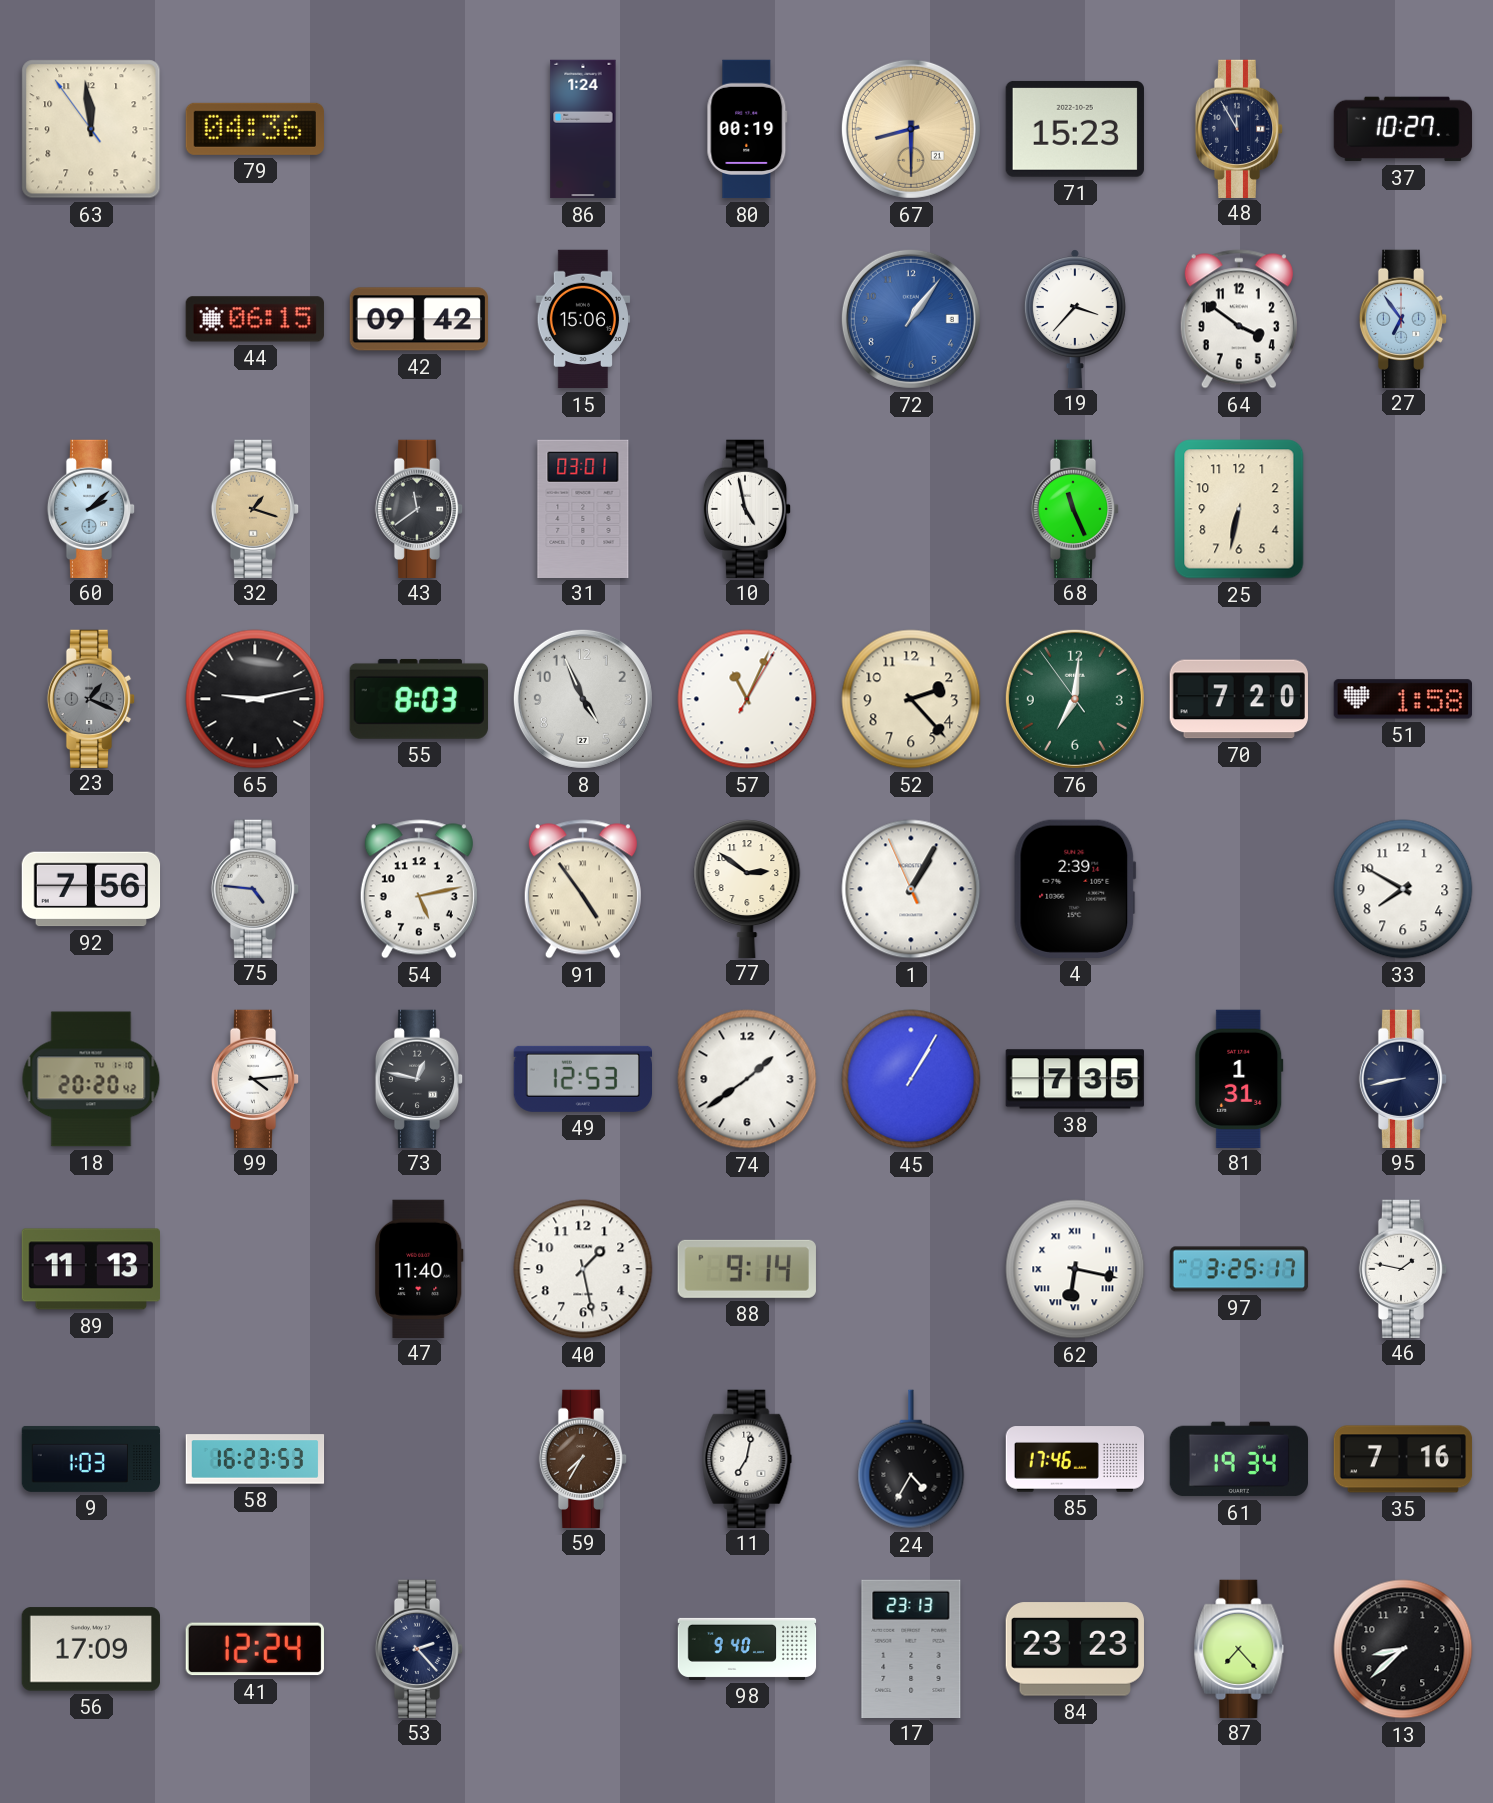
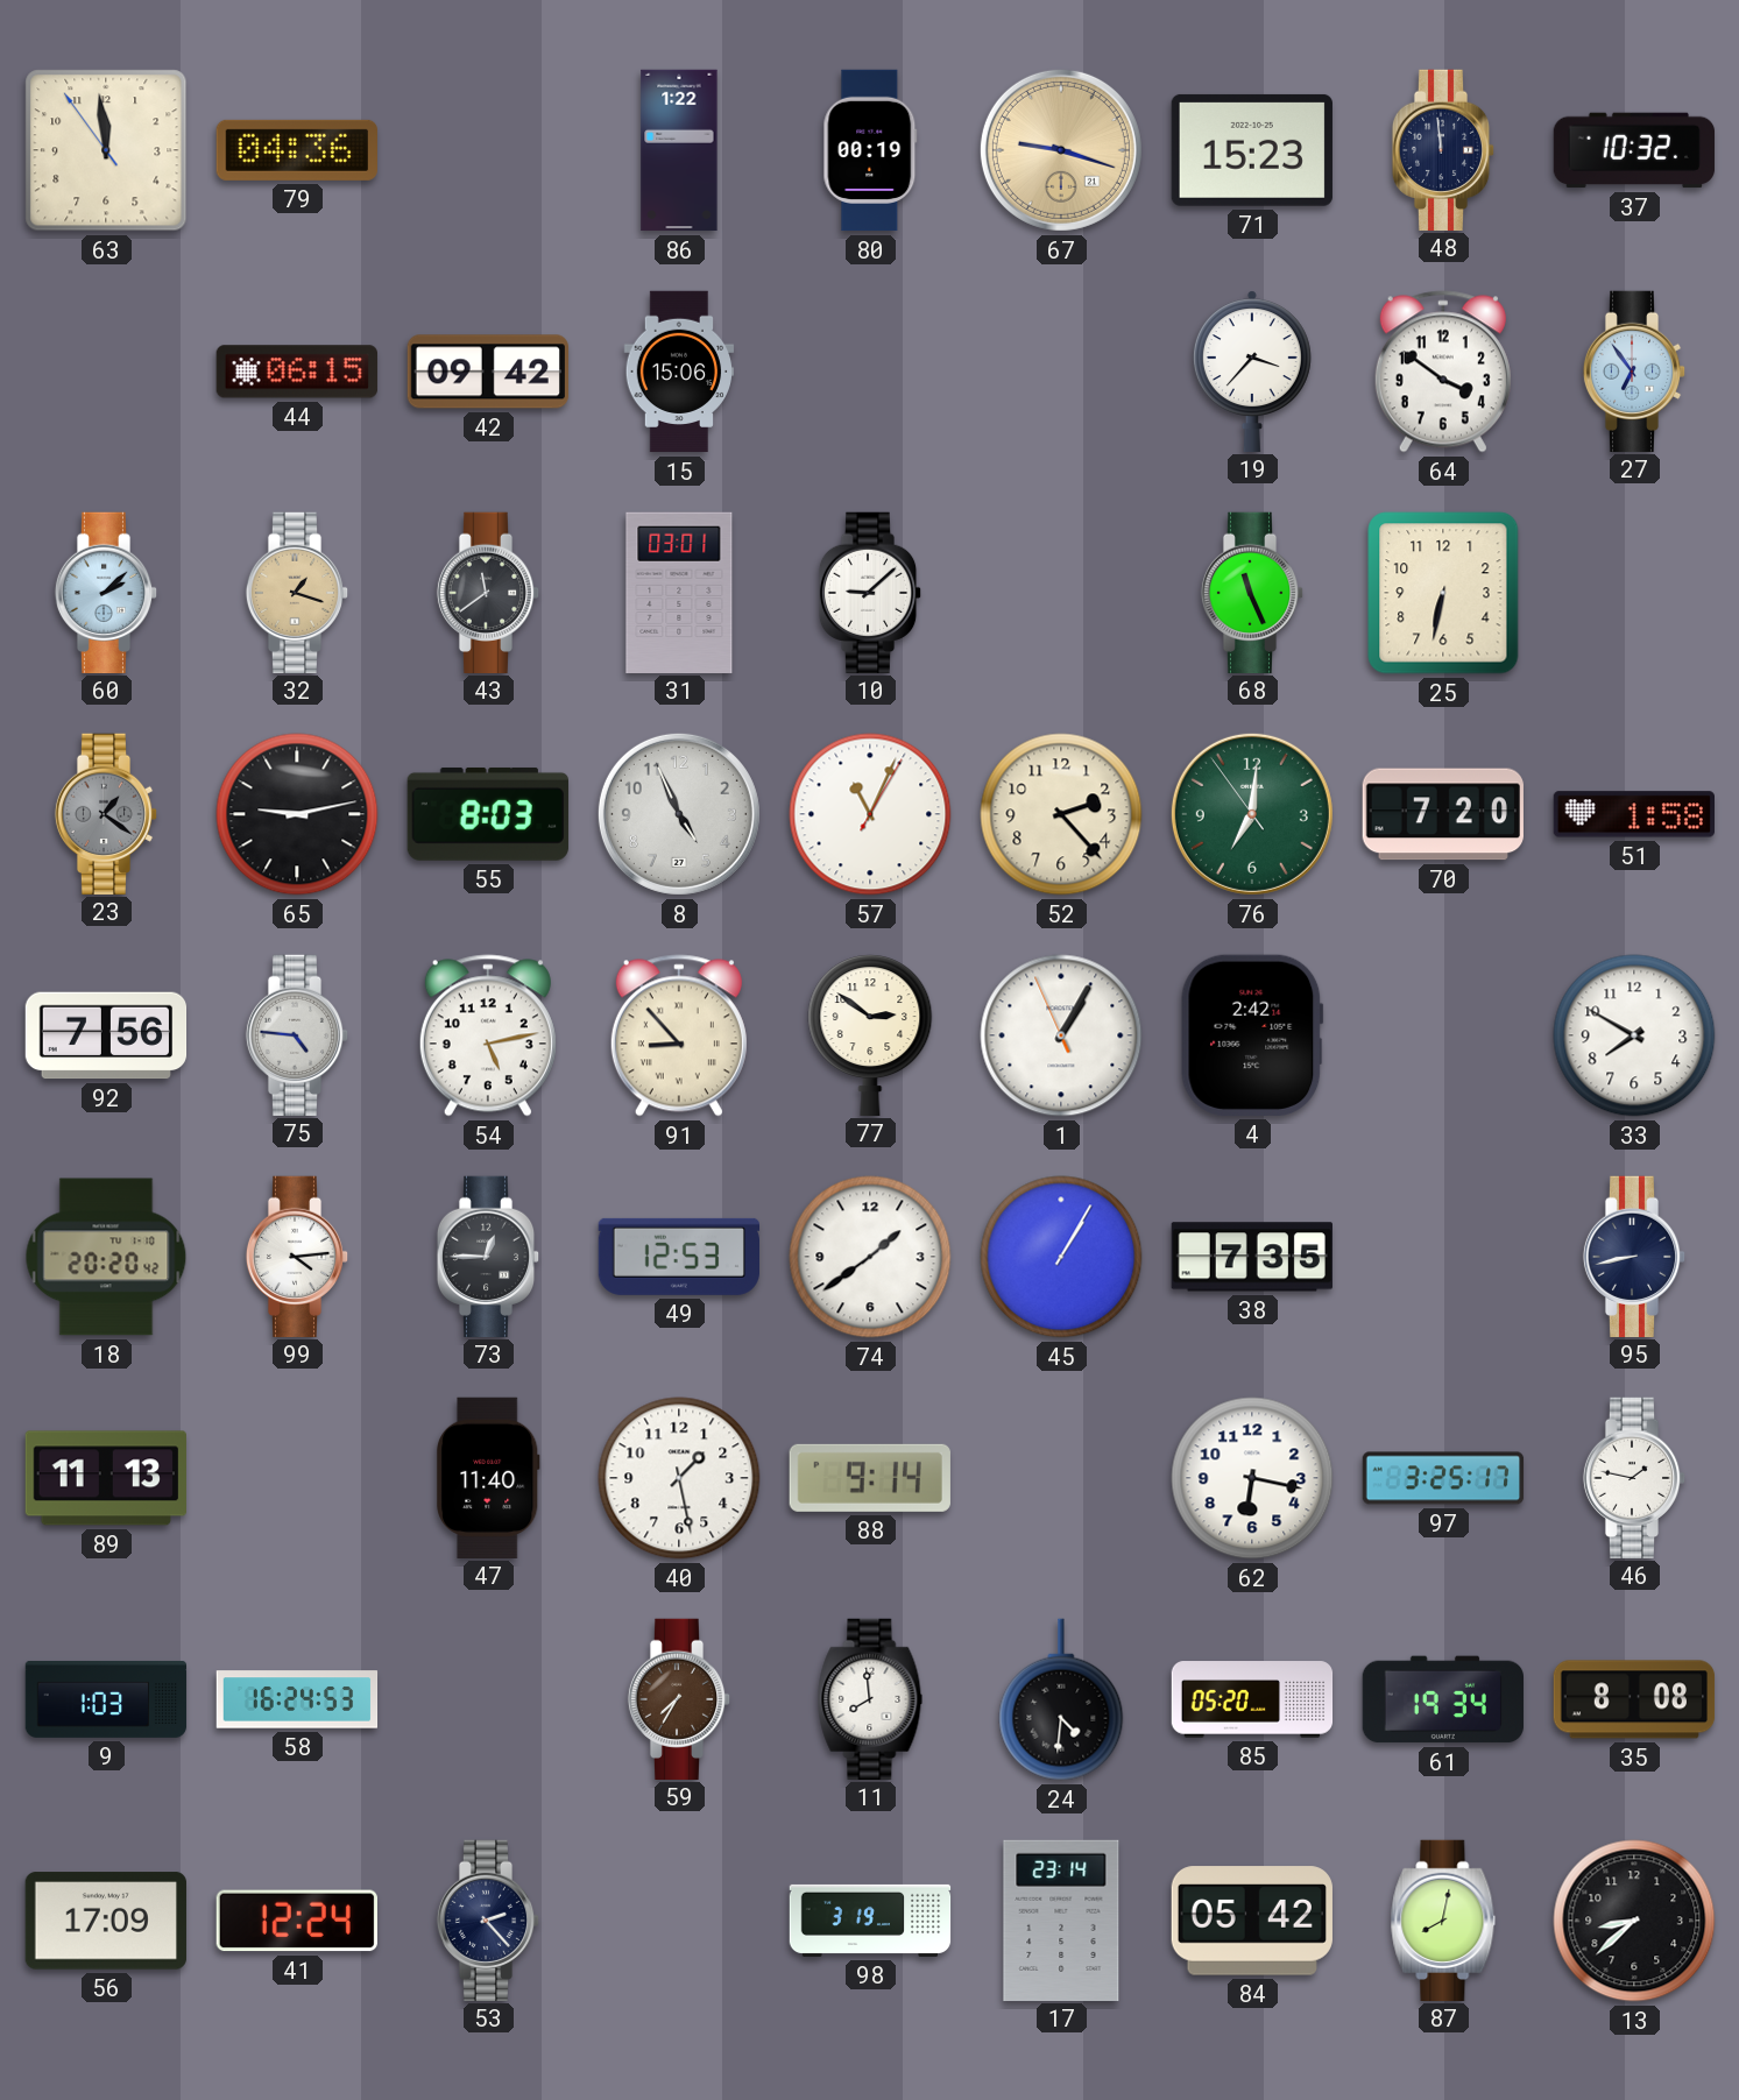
86: 1:24 -> 1:22
67: 8:30 -> 9:18
48: 11:55 -> 11:59
37: 10:27 -> 10:32
72: 1:06 -> none
10: 4:58 -> 9:08
23: 1:19 -> 1:21
91: 4:54 -> 8:53
4: 2:39 -> 2:42
73: 12:47 -> 12:45
81: 1:31 -> none
62 numerals: Roman -> Arabic
58: 16:23 -> 16:24
11: 7:02 -> 7:59
24: 4:35 -> 4:31
85: 17:46 -> 05:20
35: 7:16 -> 8:08
98: 9:40 -> 3:19
17: 23:13 -> 23:14
84: 23:23 -> 05:42
87: 7:23 -> 8:02
